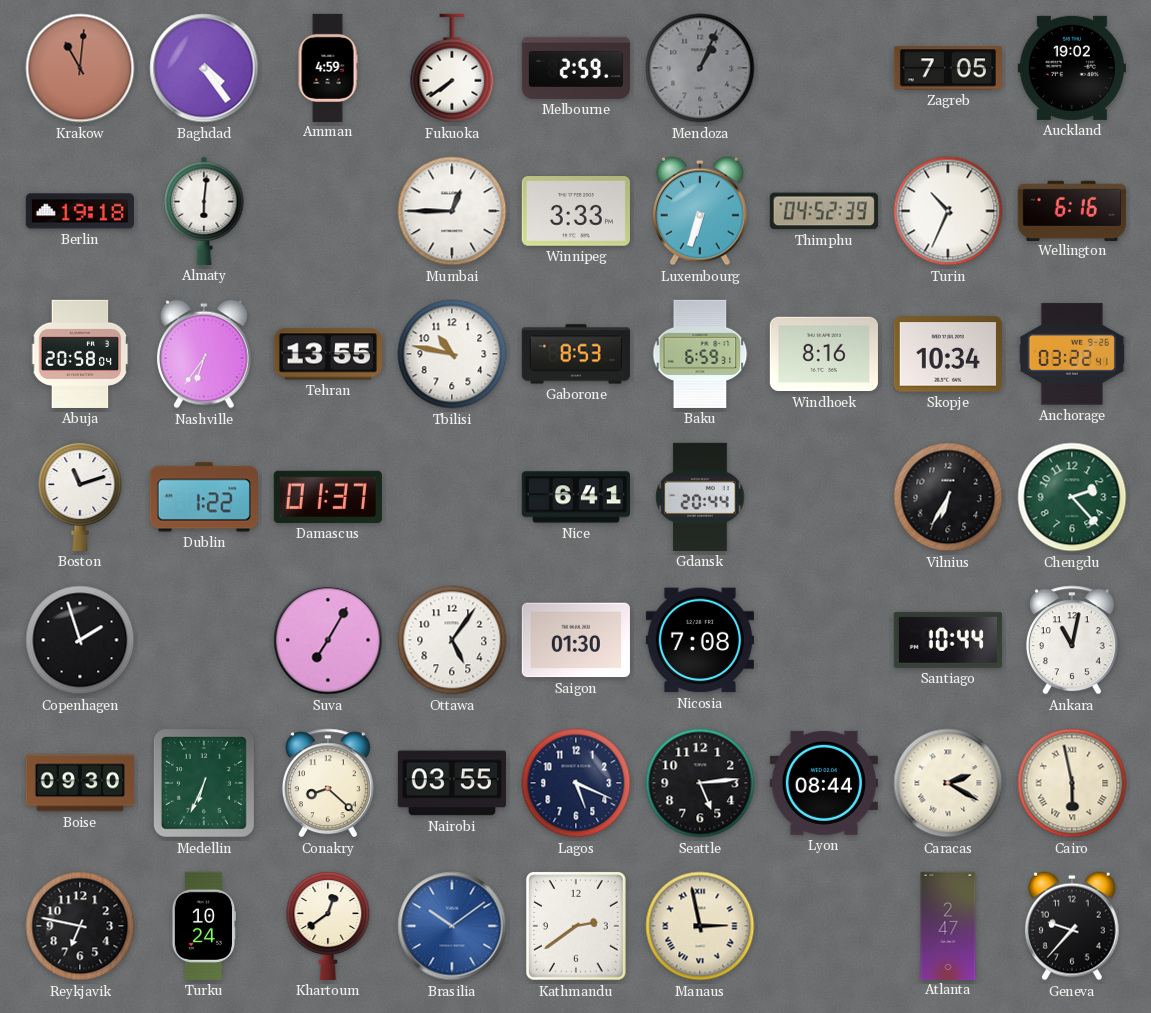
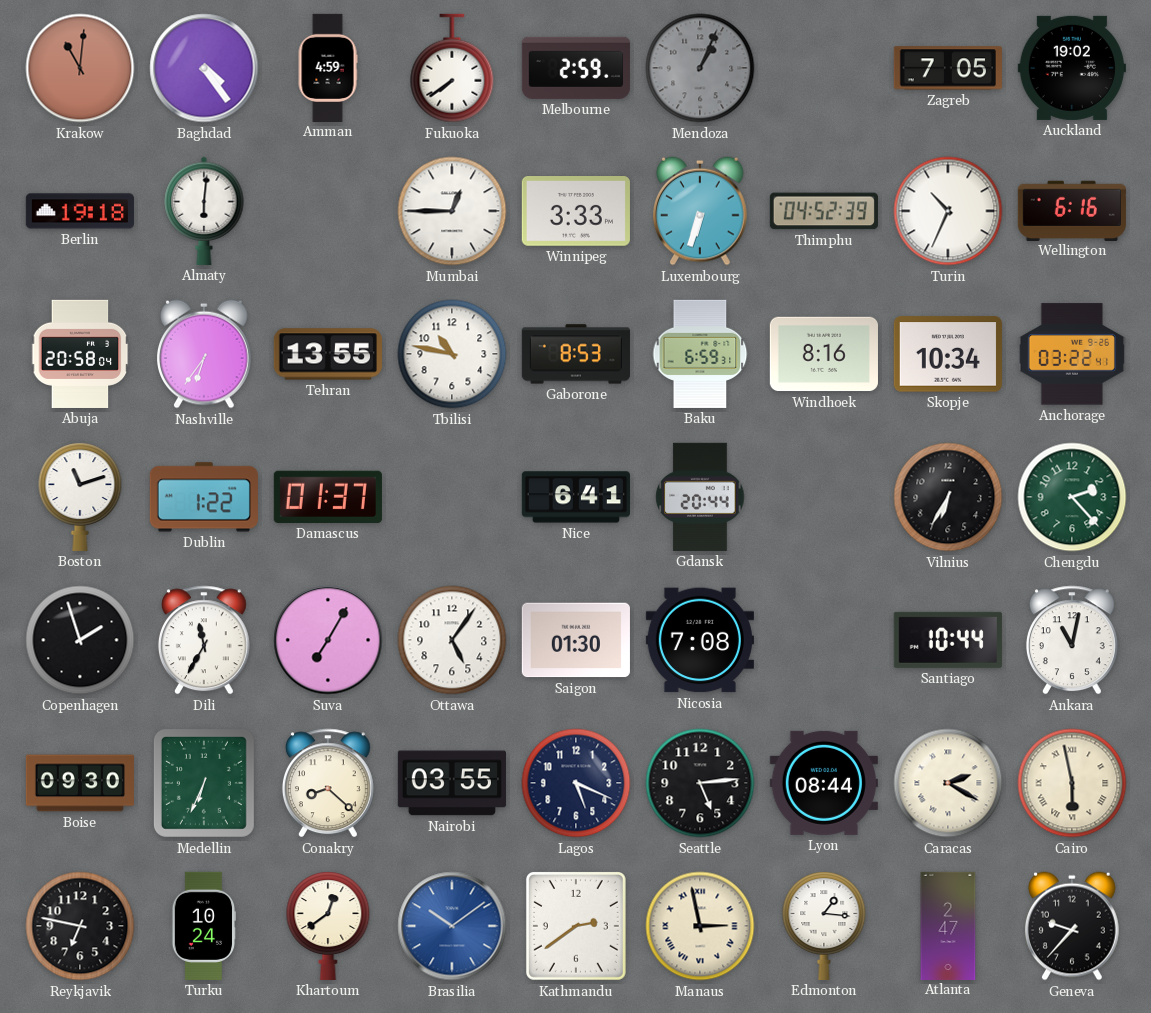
Dili: none -> 11:35
Edmonton: none -> 1:16
